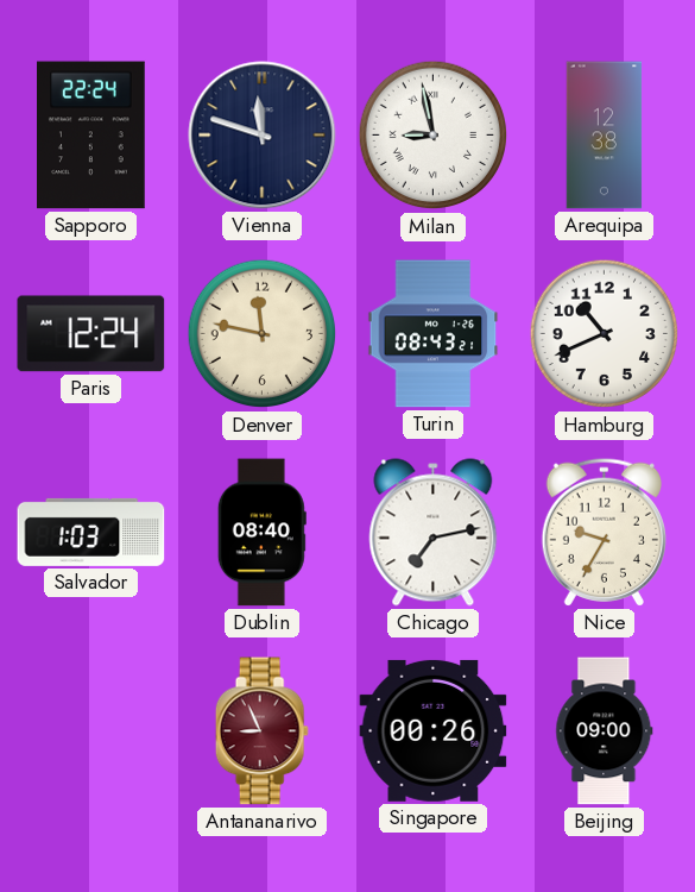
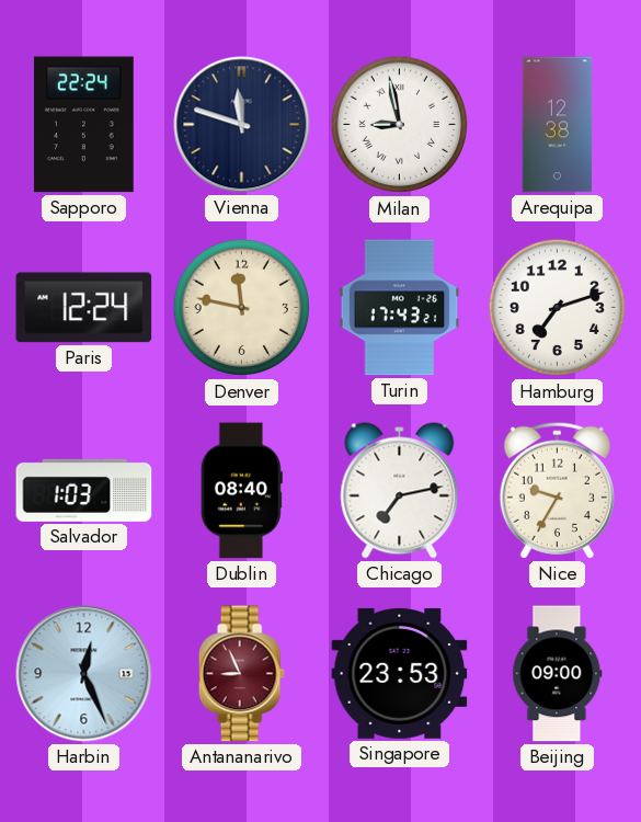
Turin: 08:43 -> 17:43
Hamburg: 10:41 -> 7:12
Harbin: none -> 12:26
Singapore: 00:26 -> 23:53
